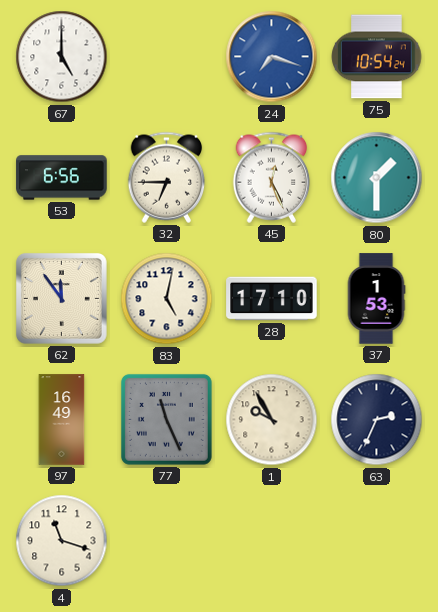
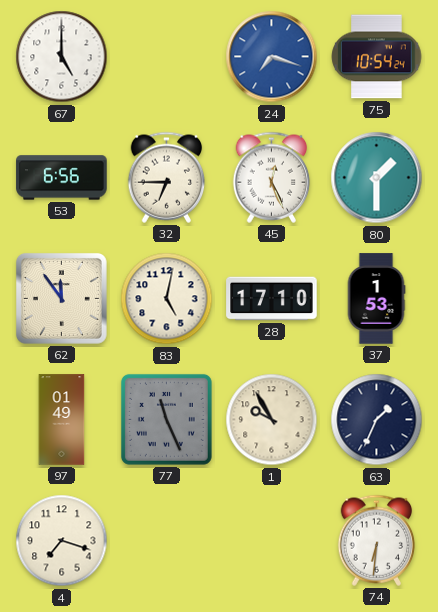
97: 16:49 -> 01:49
63: 2:34 -> 1:34
4: 11:18 -> 7:18
74: none -> 6:31
